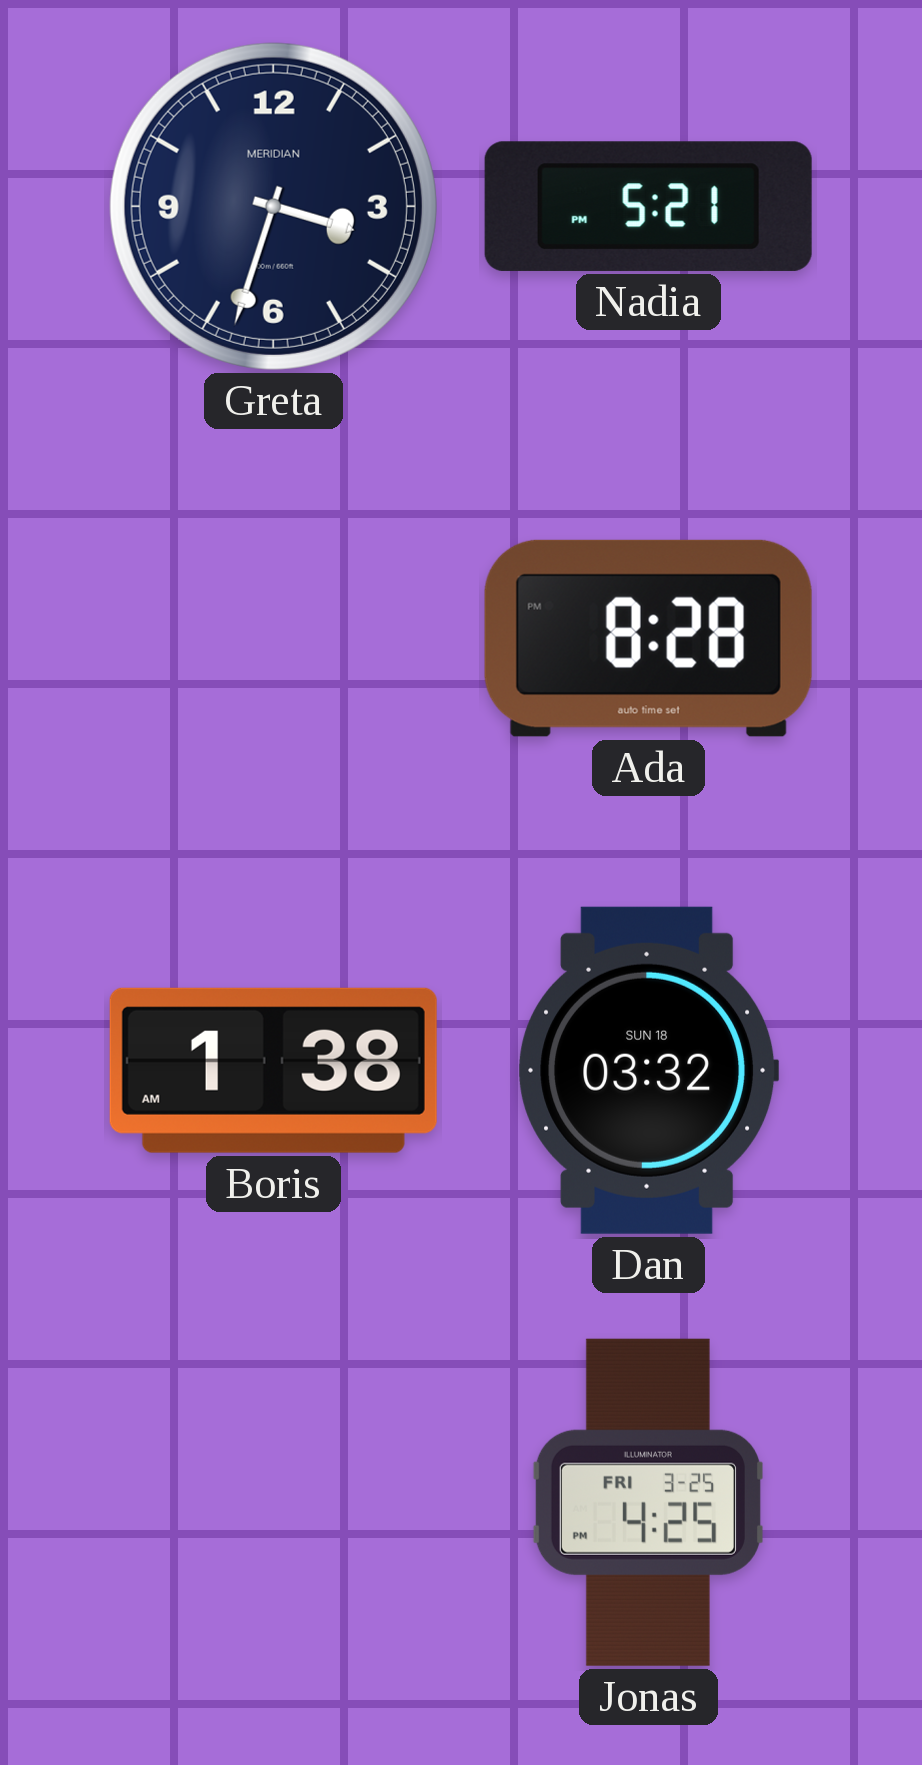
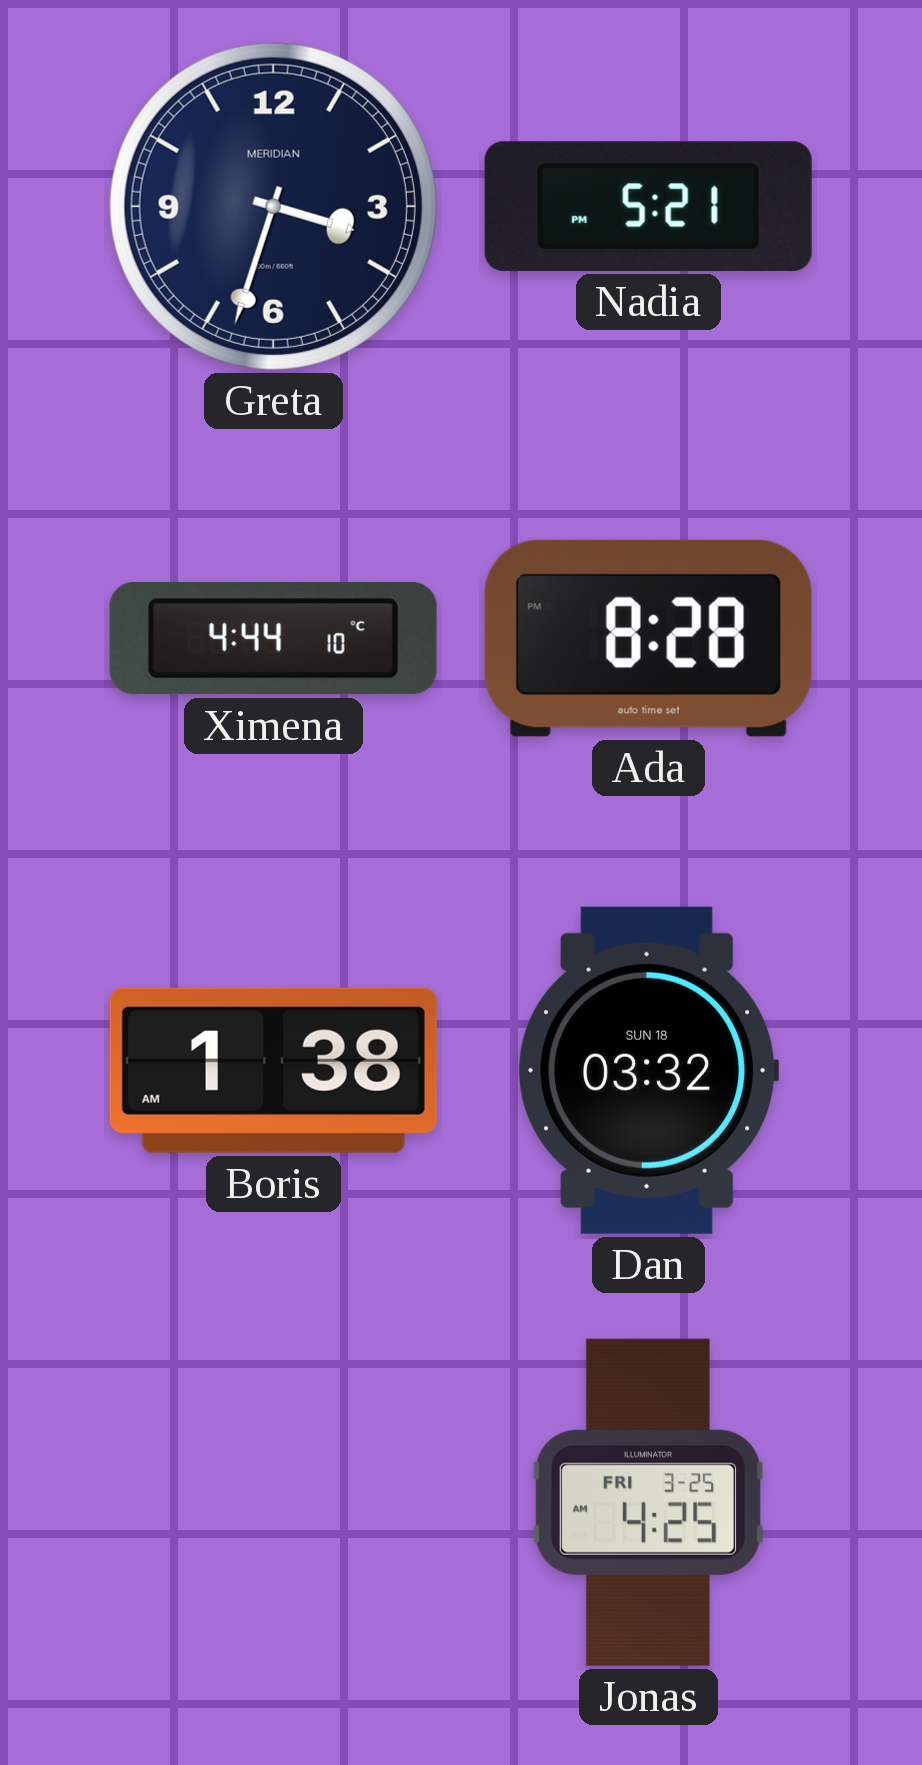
Ximena: none -> 4:44
Jonas: 4:25 PM -> 4:25 AM
